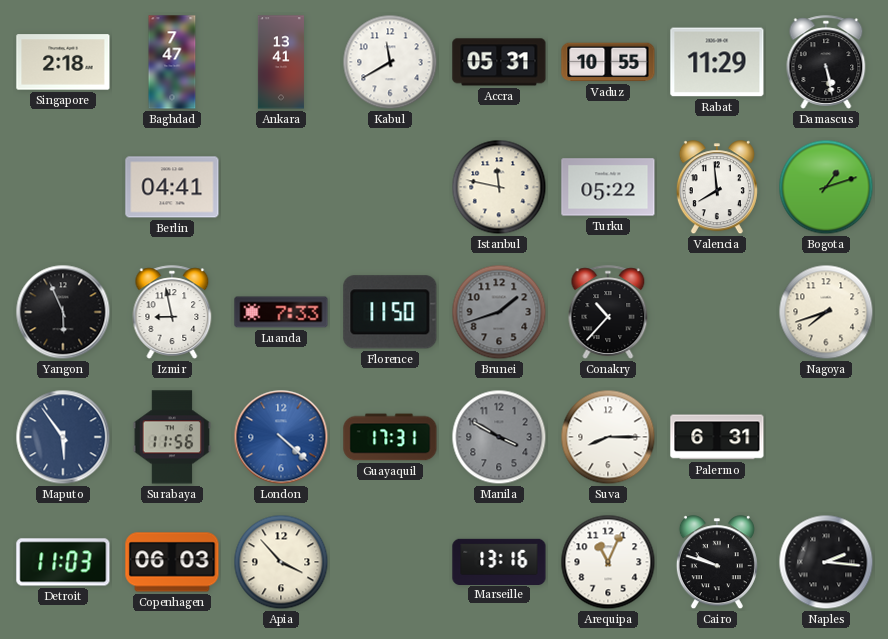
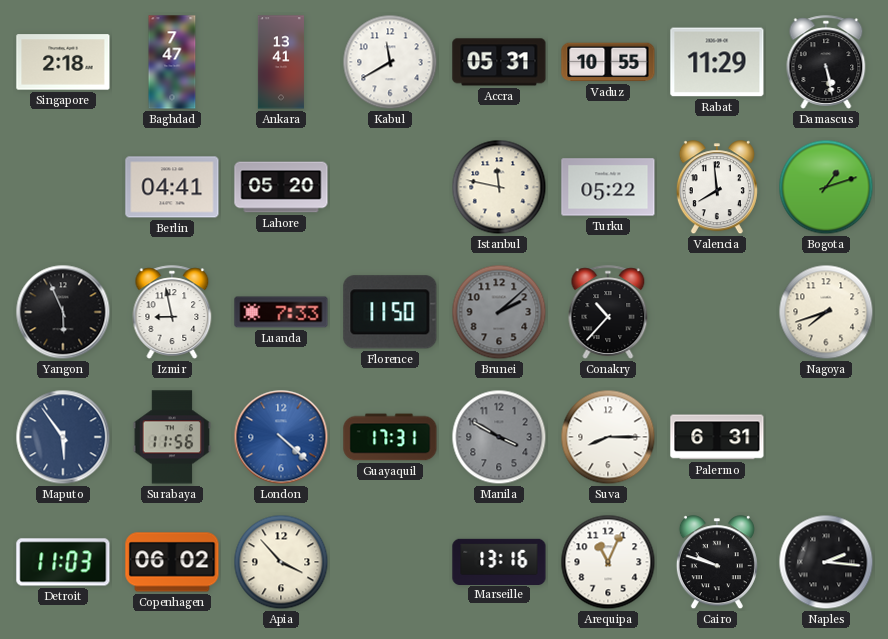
Lahore: none -> 05:20
Brunei: 1:42 -> 2:08
Copenhagen: 06:03 -> 06:02
